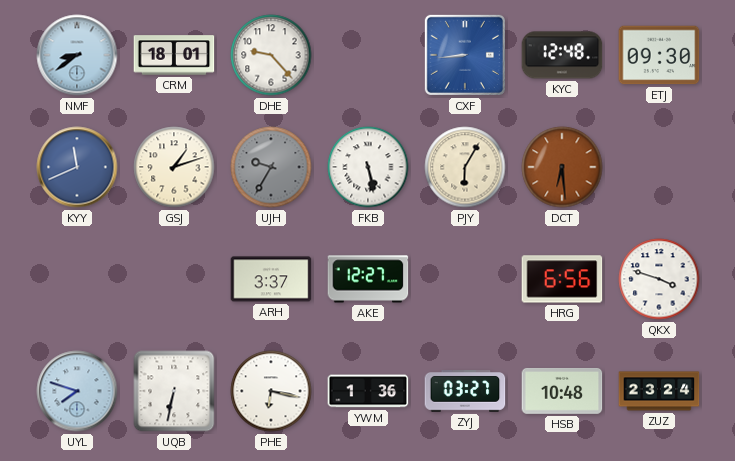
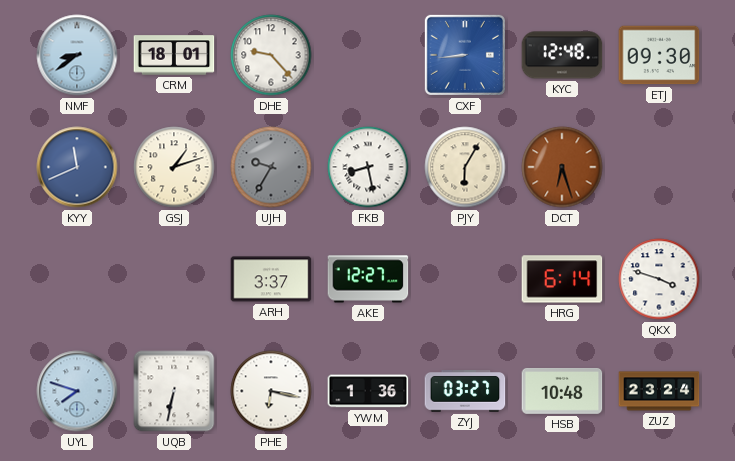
FKB: 5:28 -> 8:28
DCT: 6:29 -> 6:27
HRG: 6:56 -> 6:14
